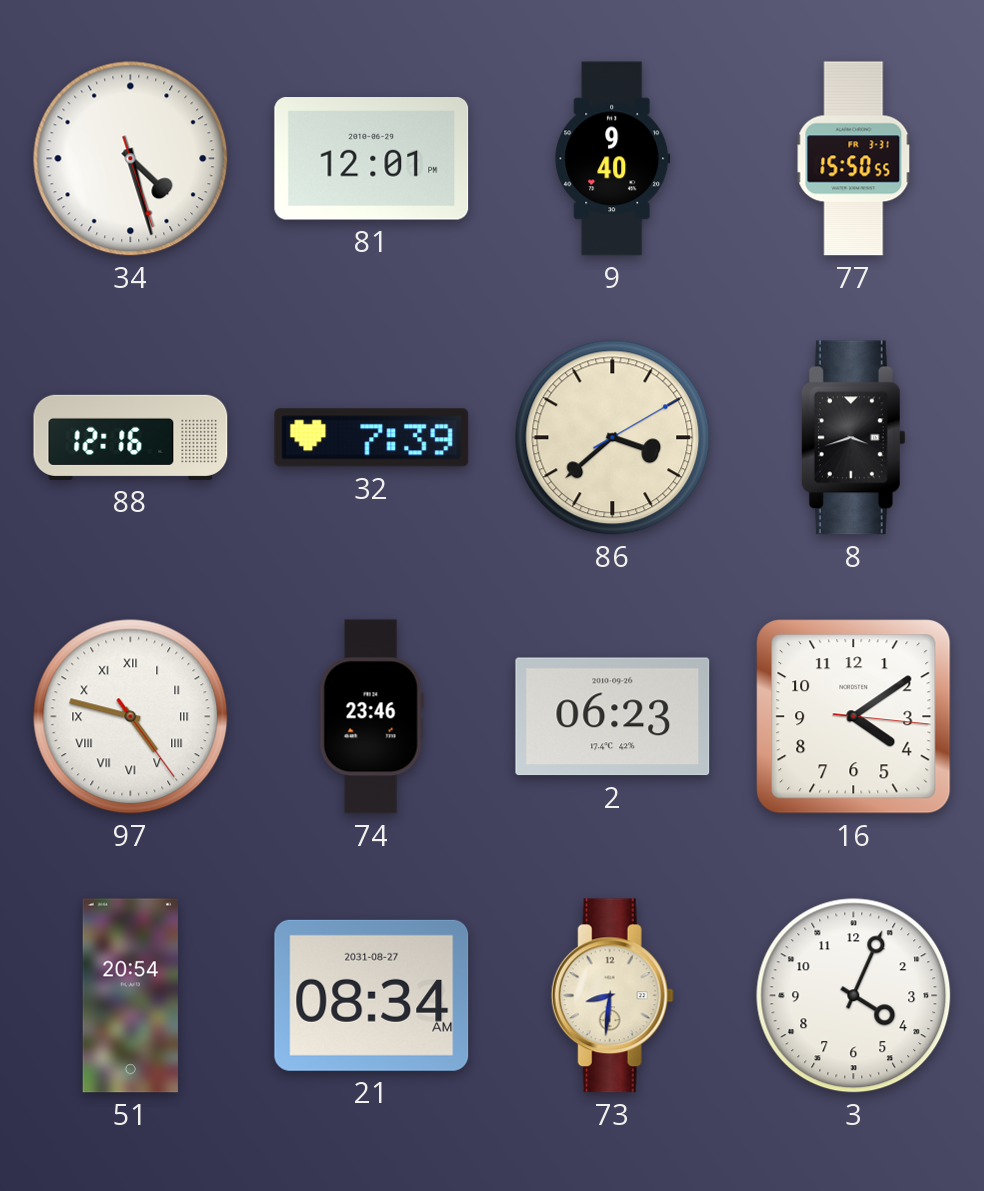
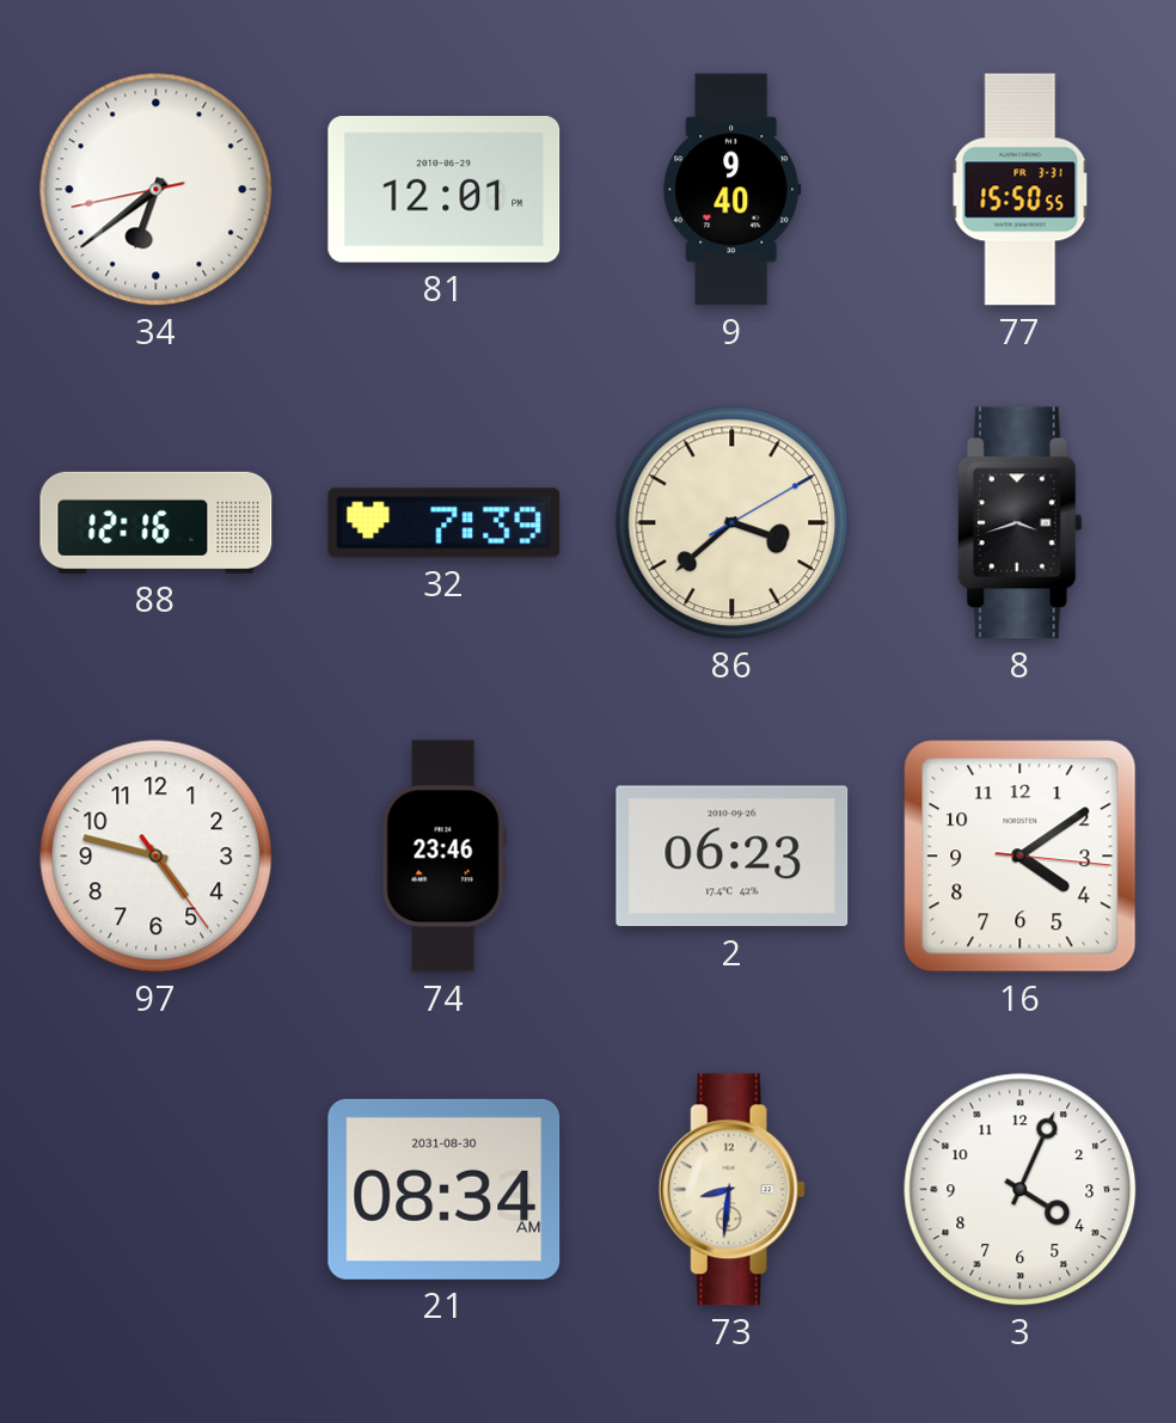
34: 4:27 -> 6:38
97 numerals: Roman -> Arabic
51: 20:54 -> none
21 date: 2031-08-27 -> 2031-08-30
